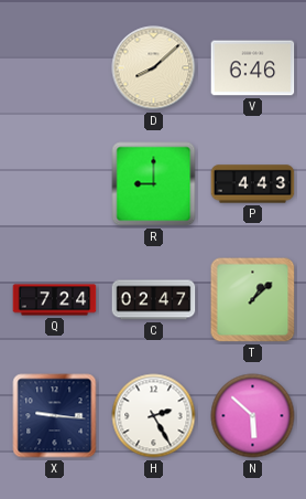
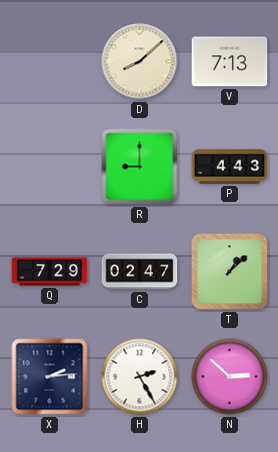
V: 6:46 -> 7:13
Q: 7:24 -> 7:29
X: 9:16 -> 2:14
N: 5:52 -> 2:52
